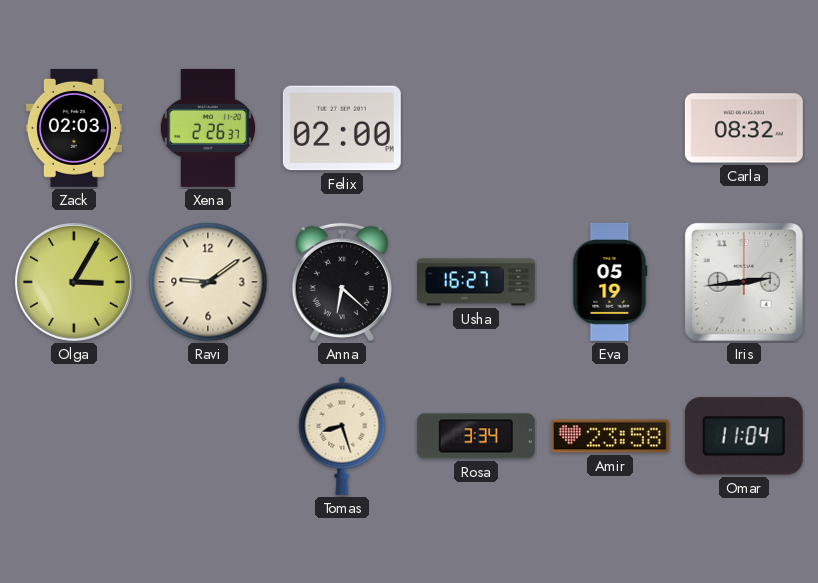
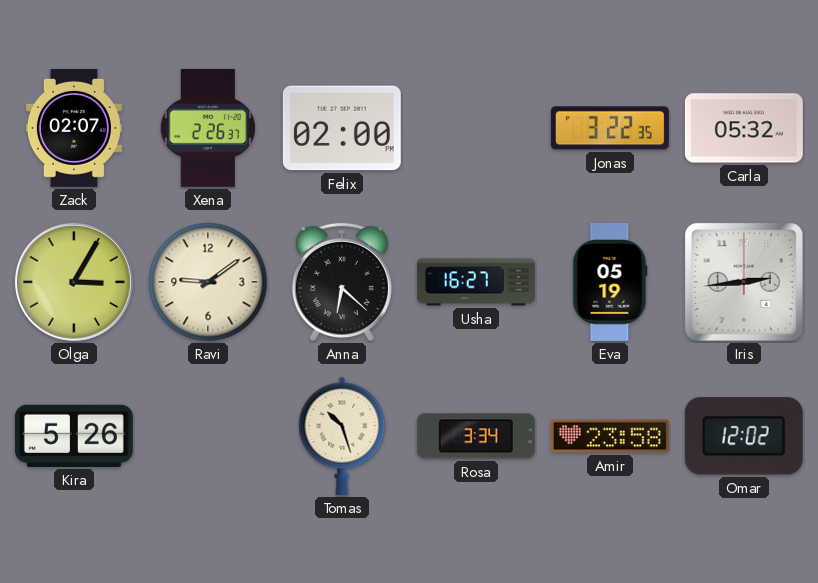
Zack: 02:03 -> 02:07
Jonas: none -> 3:22
Carla: 08:32 -> 05:32
Kira: none -> 5:26
Tomas: 8:27 -> 10:27
Omar: 11:04 -> 12:02
